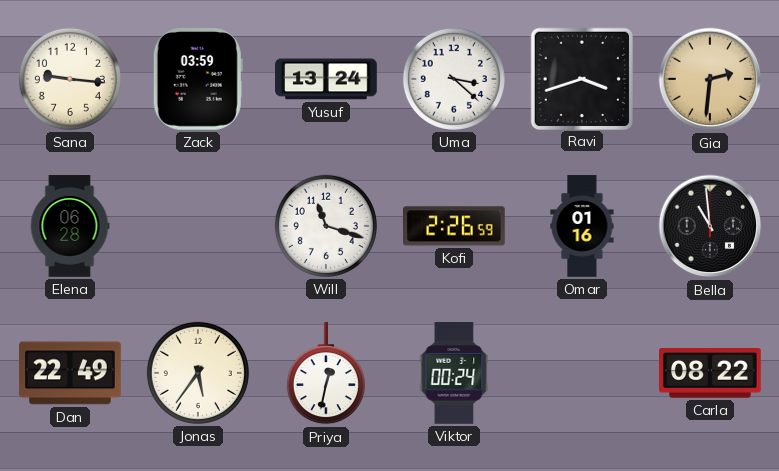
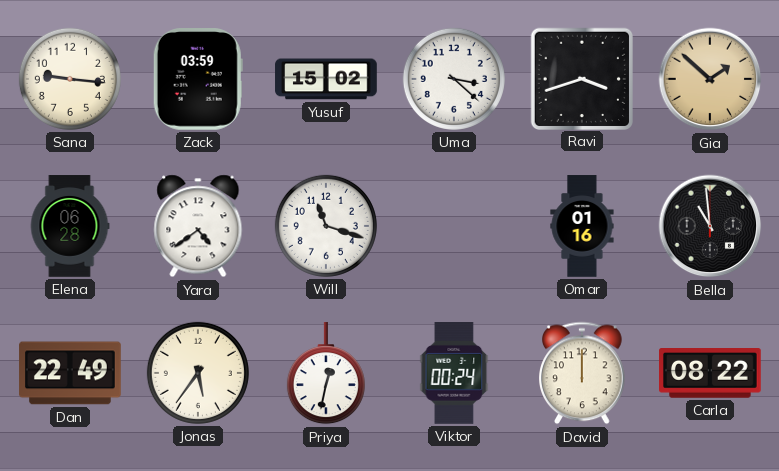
Yusuf: 13:24 -> 15:02
Gia: 2:31 -> 1:52
Yara: none -> 4:39
Kofi: 2:26 -> none
David: none -> 12:00
